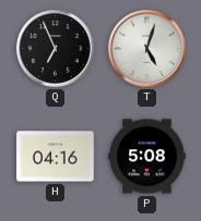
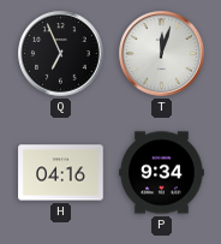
T: 5:03 -> 12:03
P: 5:08 -> 9:34
